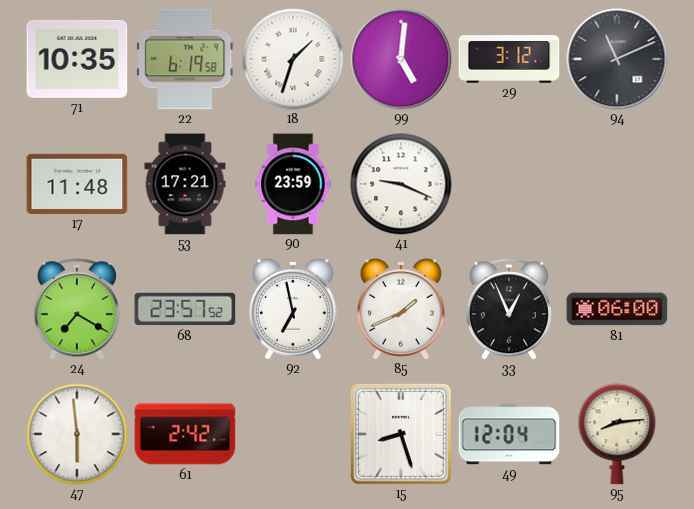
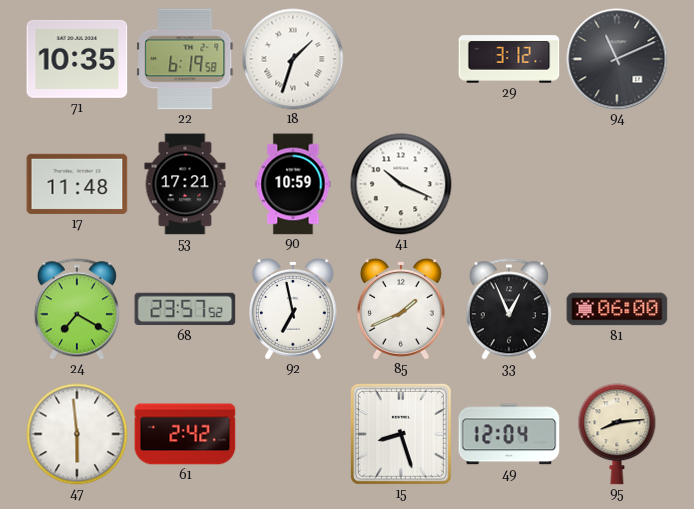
99: 5:01 -> none
90: 23:59 -> 10:59
41: 9:19 -> 10:19
